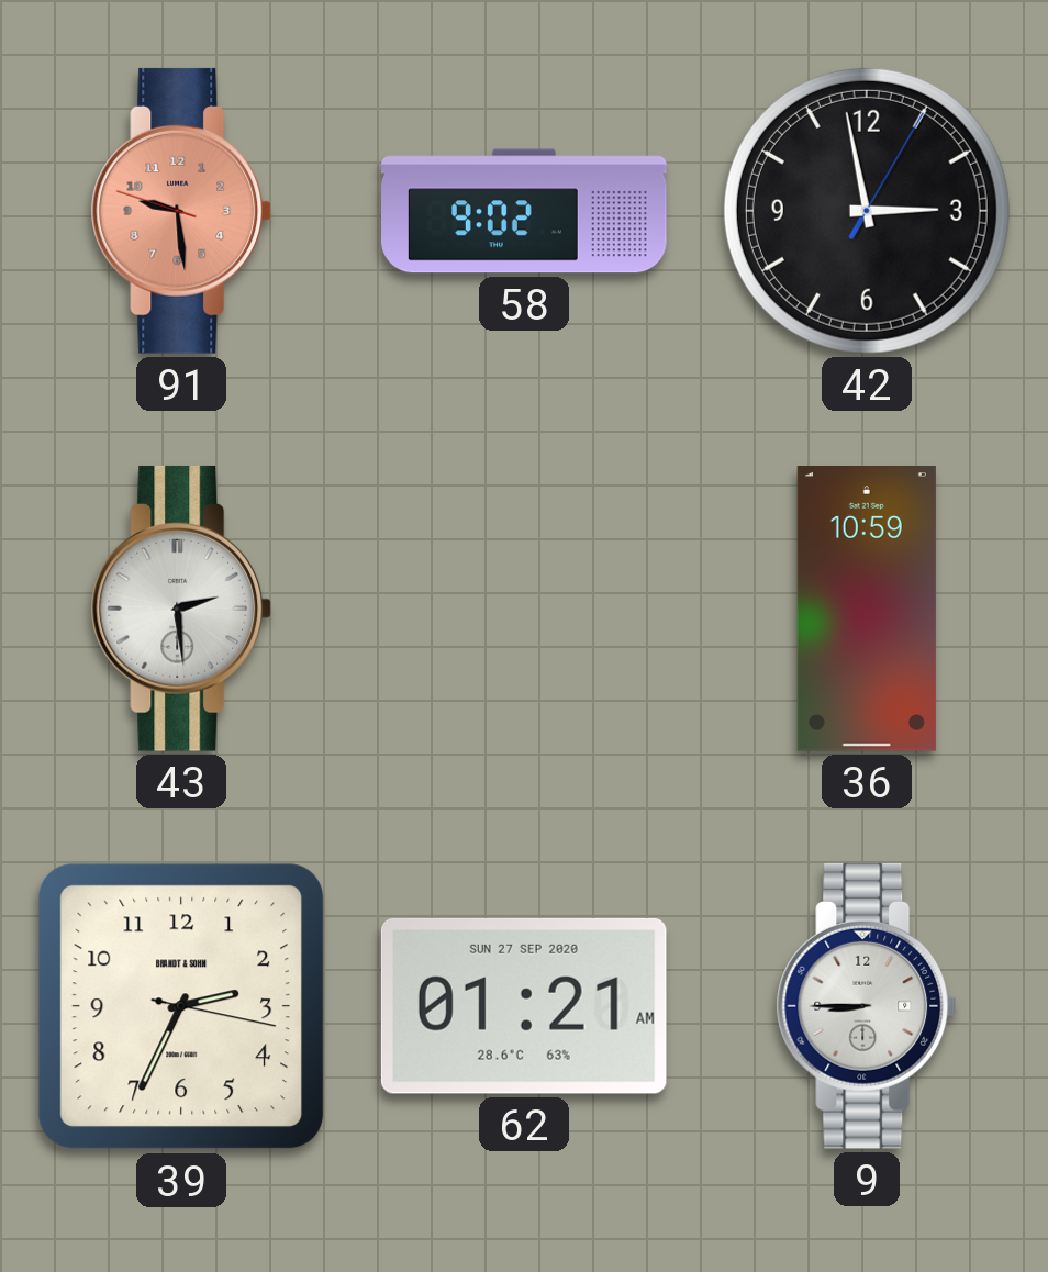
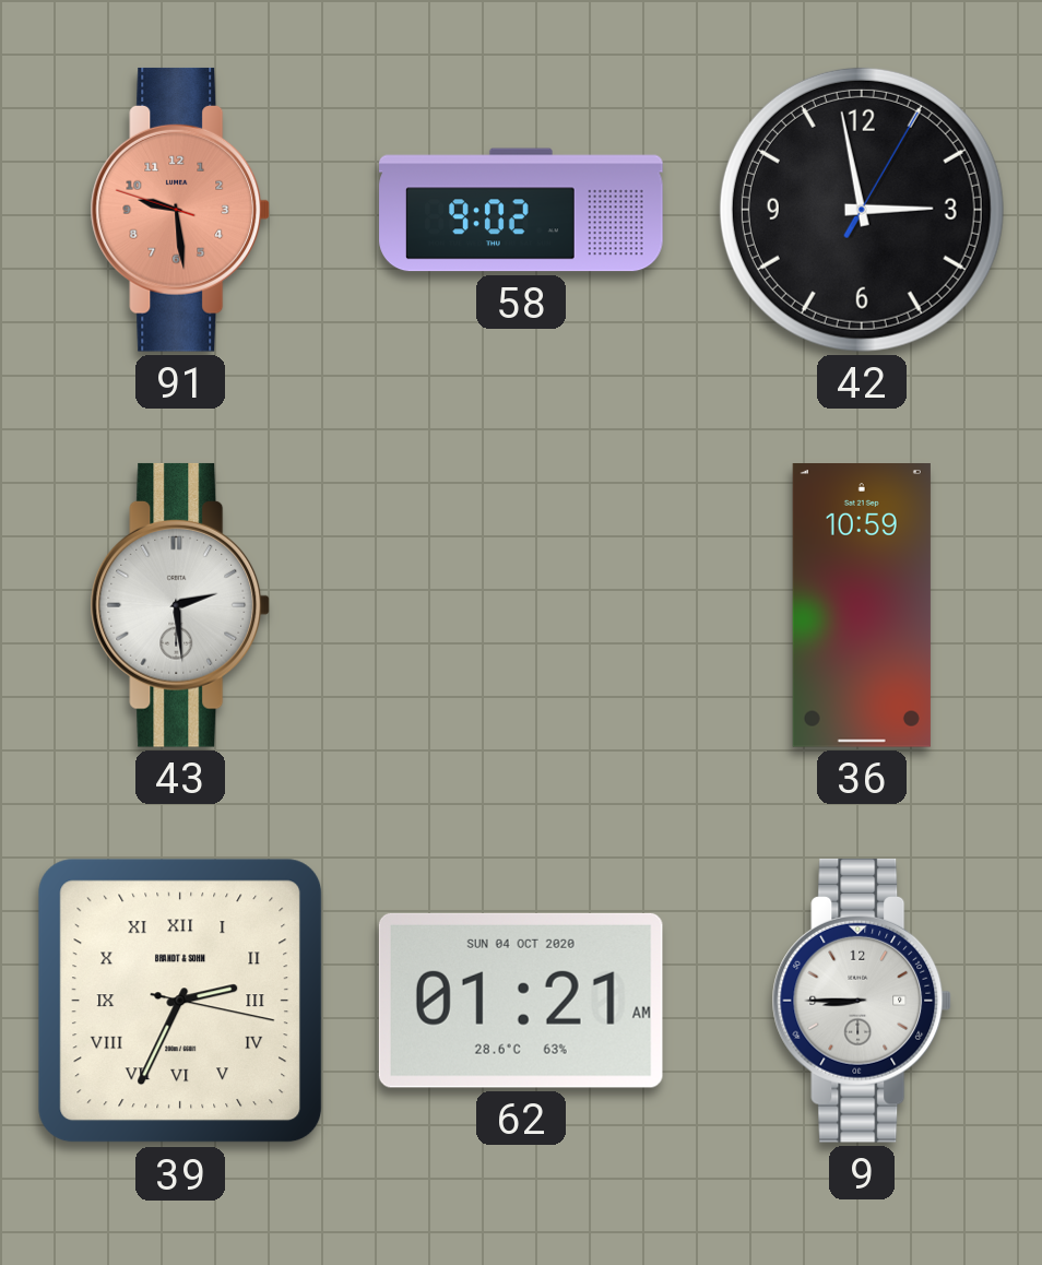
39 numerals: Arabic -> Roman
62 date: SUN 27 SEP 2020 -> SUN 04 OCT 2020
